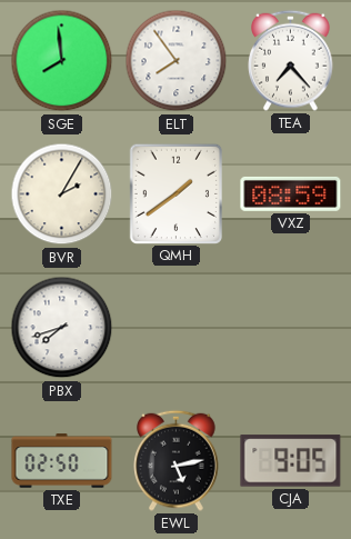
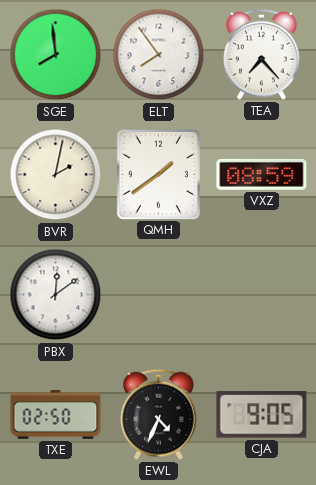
BVR: 2:05 -> 2:02
PBX: 7:42 -> 12:09
EWL: 5:13 -> 4:34
